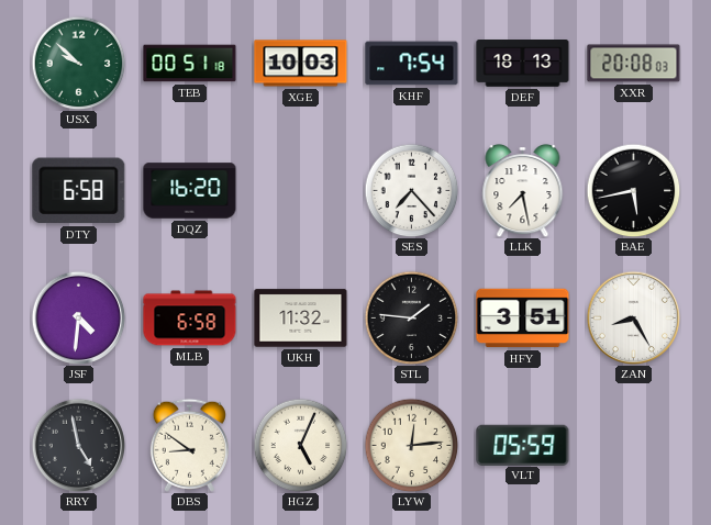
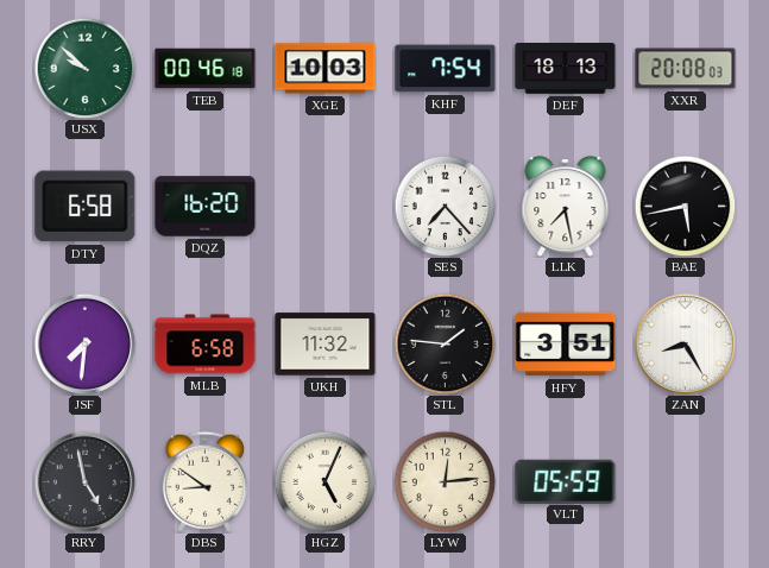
TEB: 00:51 -> 00:46
JSF: 4:31 -> 7:31
